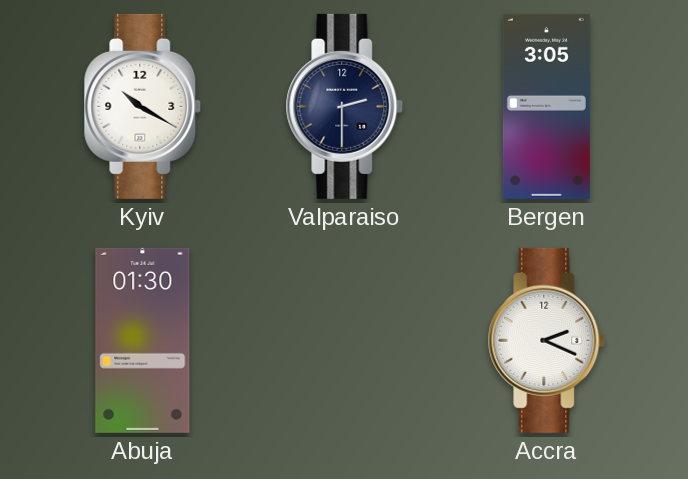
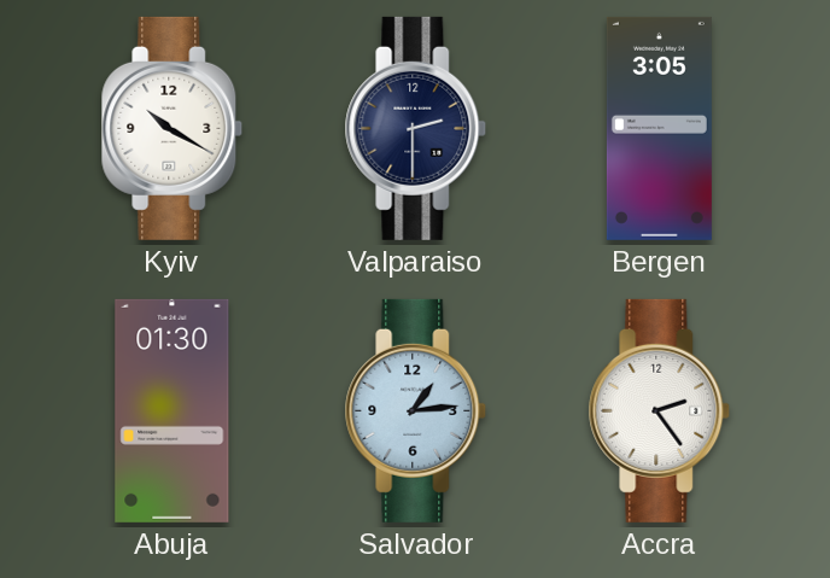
Salvador: none -> 1:14
Accra: 2:19 -> 2:24
